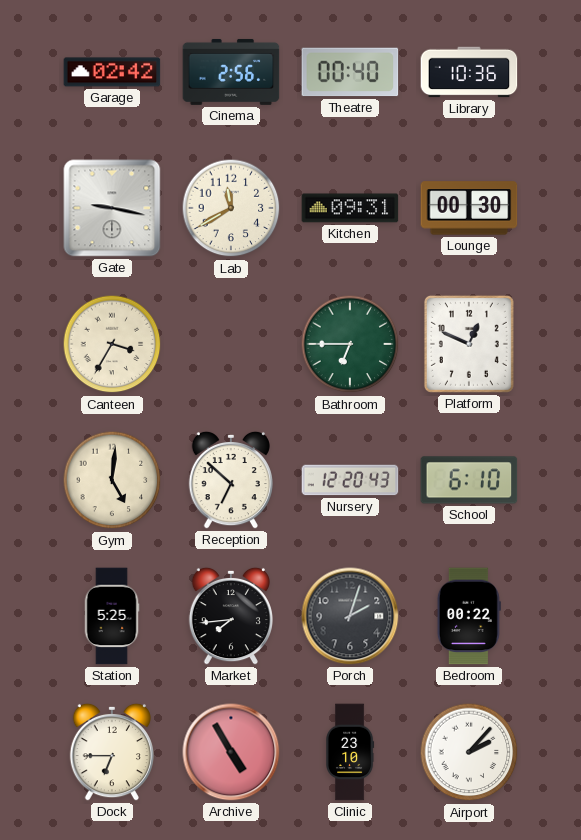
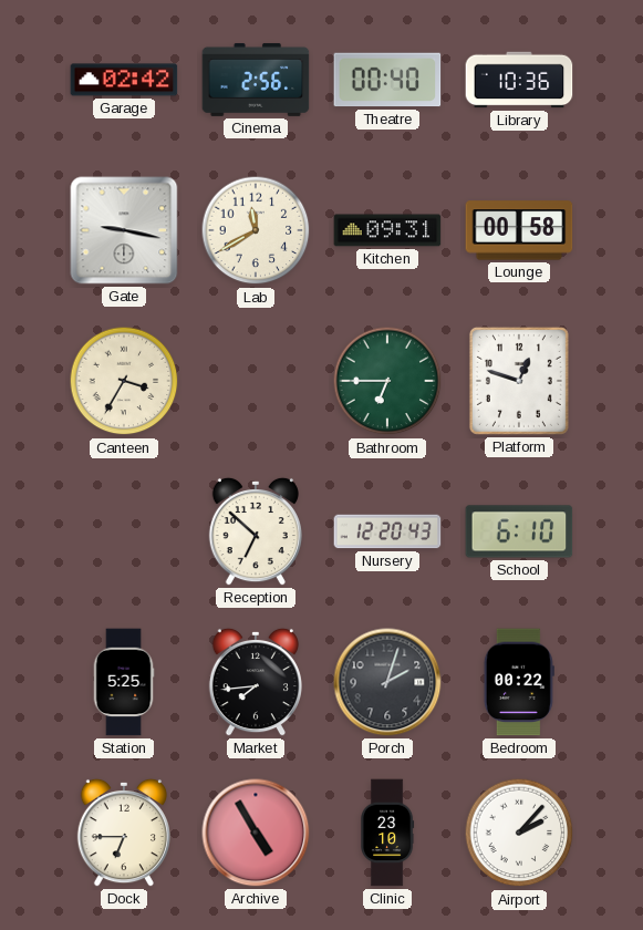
Lounge: 00:30 -> 00:58
Platform: 12:49 -> 12:48
Gym: 5:01 -> none
